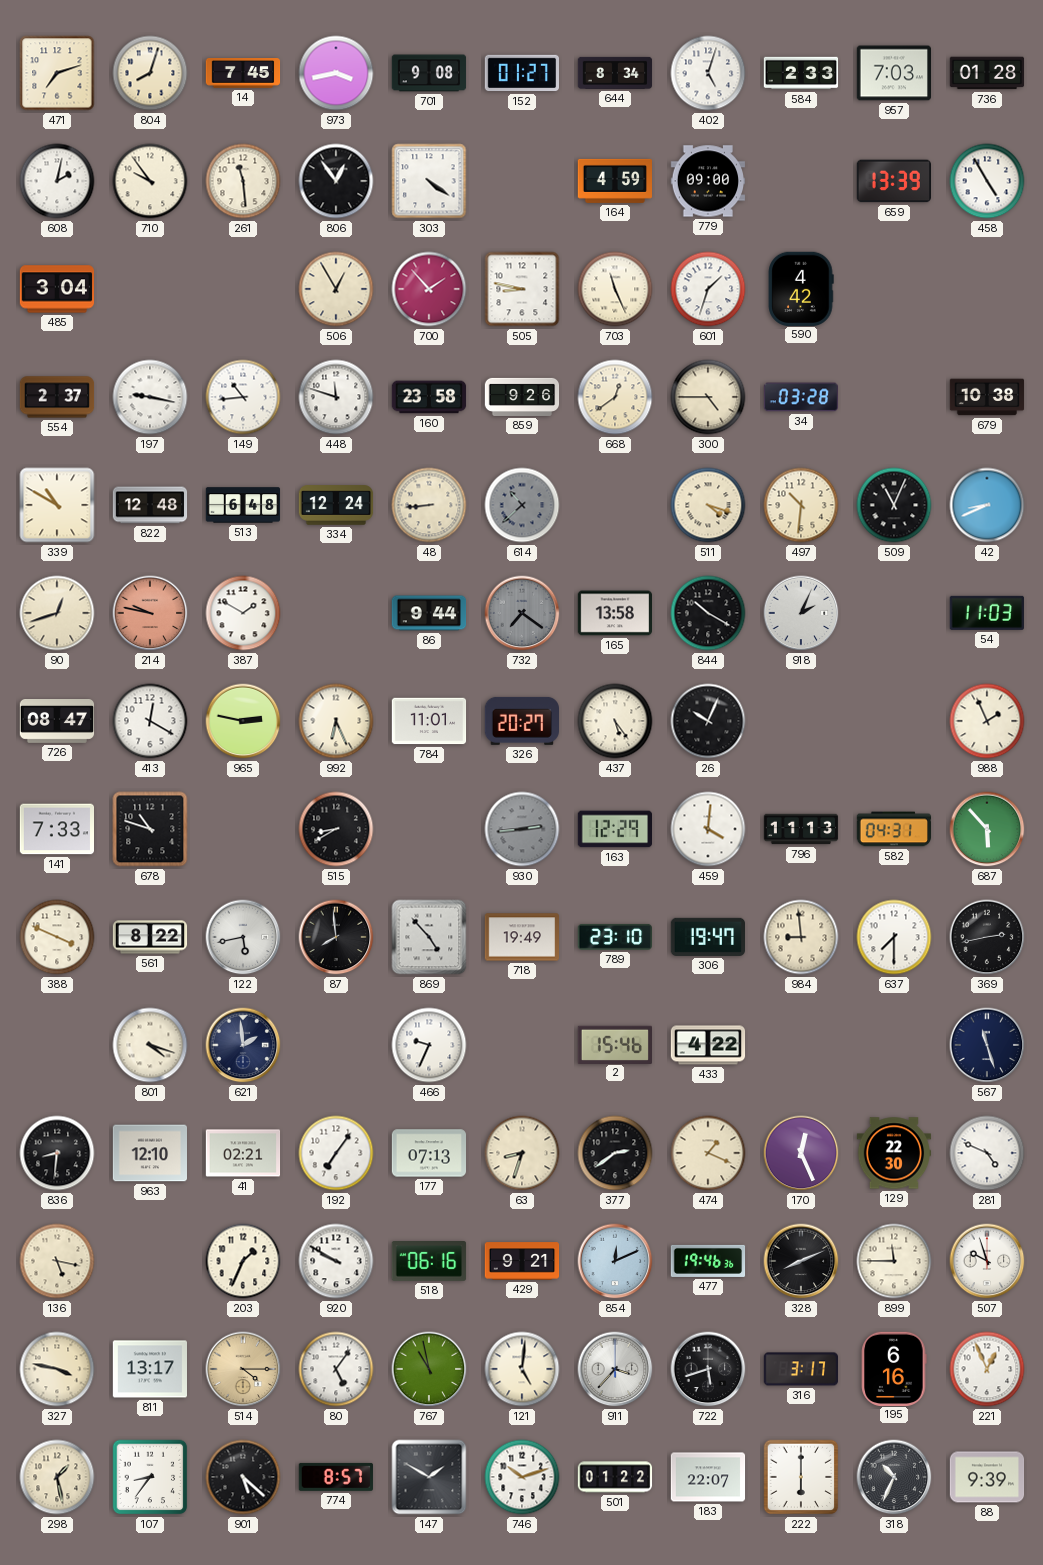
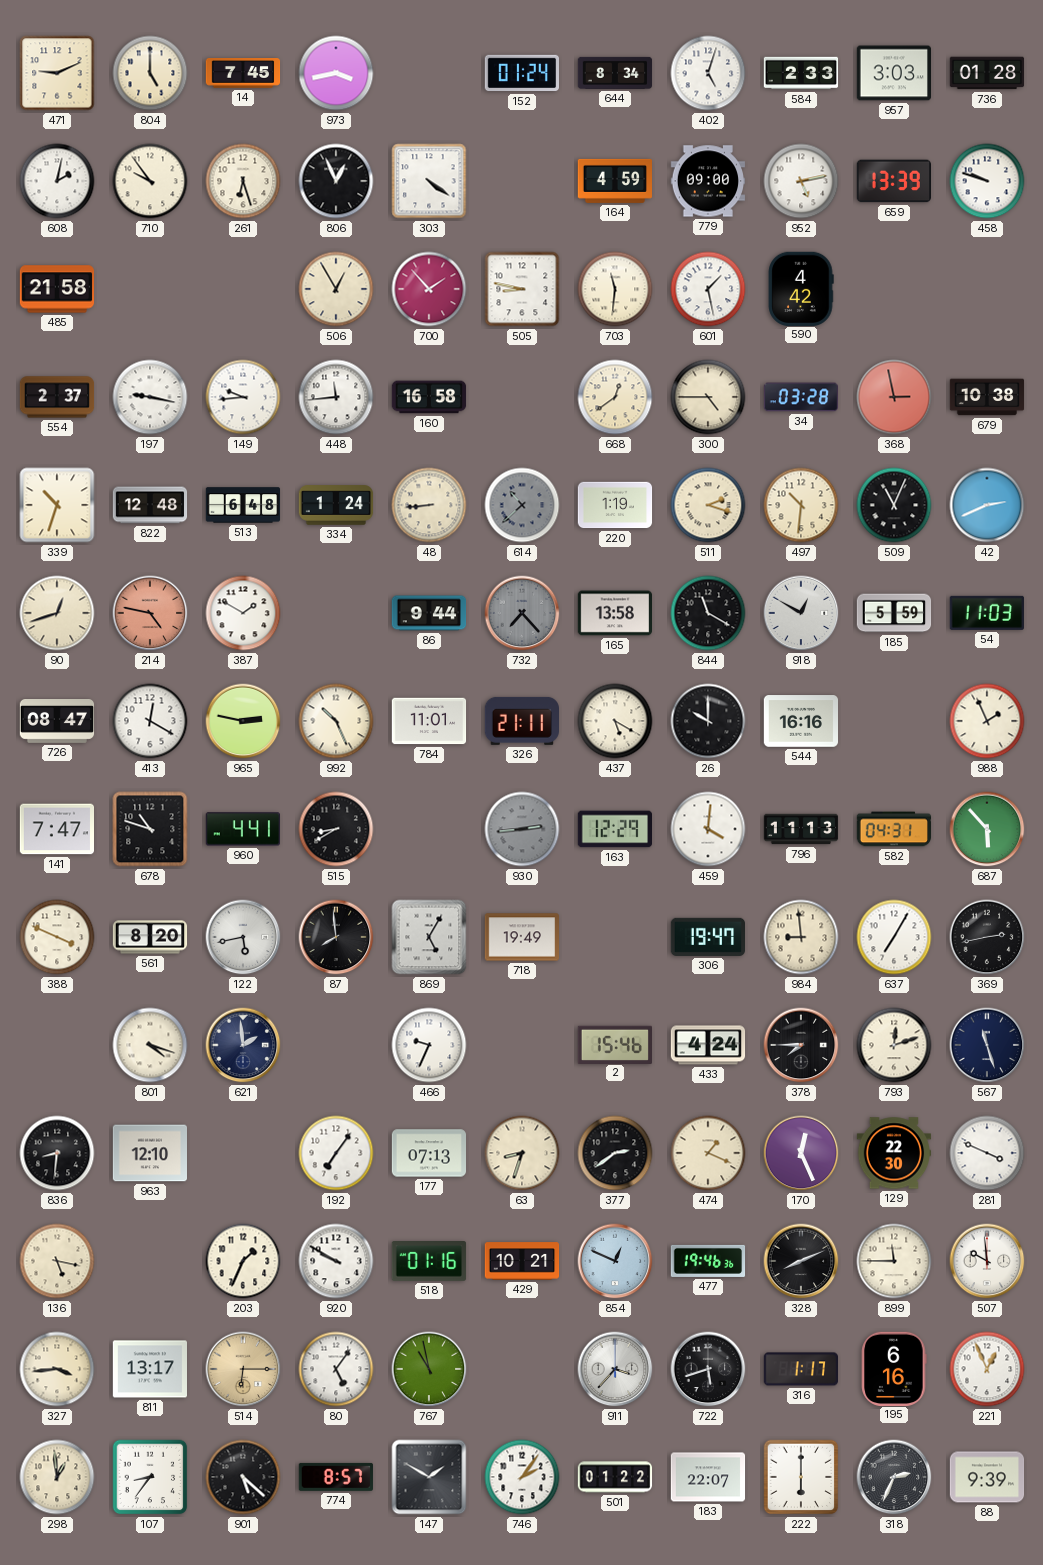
471: 7:12 -> 9:11
804: 8:03 -> 5:00
701: 9:08 -> none
152: 01:27 -> 01:24
957: 7:03 -> 3:03
261: 11:29 -> 6:27
806: 12:54 -> 12:56
952: none -> 5:13
458: 4:55 -> 9:48
485: 3:04 -> 21:58
703: 11:26 -> 11:31
601: 1:33 -> 1:28
149: 10:44 -> 9:44
448: 11:48 -> 11:44
160: 23:58 -> 16:58
859: 9:26 -> none
368: none -> 2:58
339: 10:50 -> 10:33
334: 12:24 -> 1:24
220: none -> 1:19
511: 4:18 -> 2:18
42: 8:41 -> 2:41
214: 9:47 -> 4:47
732: 7:21 -> 7:23
844: 10:20 -> 11:20
918: 2:04 -> 12:50
185: none -> 5:59
992: 6:26 -> 10:26
326: 20:27 -> 21:11
437: 5:24 -> 5:20
26: 10:04 -> 10:00
544: none -> 16:16
141: 7:33 -> 7:47
960: none -> 4:41
561: 8:22 -> 8:20
869: 4:53 -> 5:05
789: 23:10 -> none
637: 7:30 -> 7:05
433: 4:22 -> 4:24
378: none -> 7:45
793: none -> 12:12
41: 02:21 -> none
281: 4:49 -> 3:49
518: 06:16 -> 01:16
429: 9:21 -> 10:21
854: 12:11 -> 12:49
507: 9:57 -> 9:59
327: 3:47 -> 3:44
514: 4:15 -> 6:15
121: 5:01 -> none
316: 3:17 -> 1:17
298: 1:28 -> 12:59
746: 10:12 -> 2:06
318: 10:34 -> 2:34
